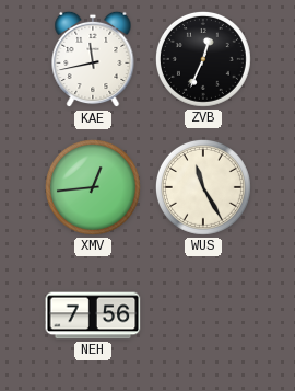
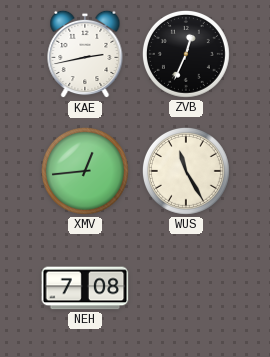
KAE: 11:43 -> 2:43
NEH: 7:56 -> 7:08
